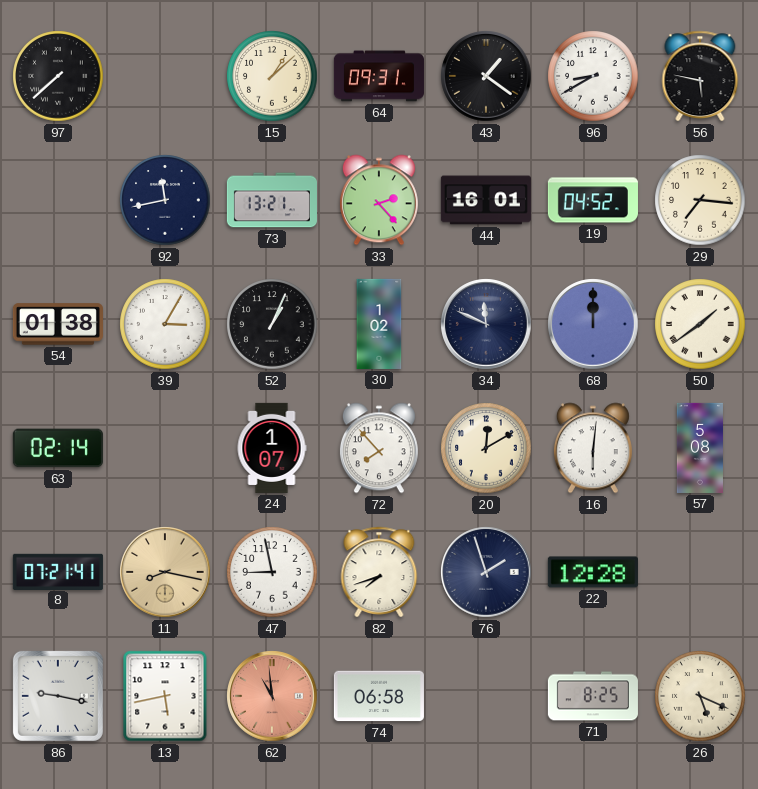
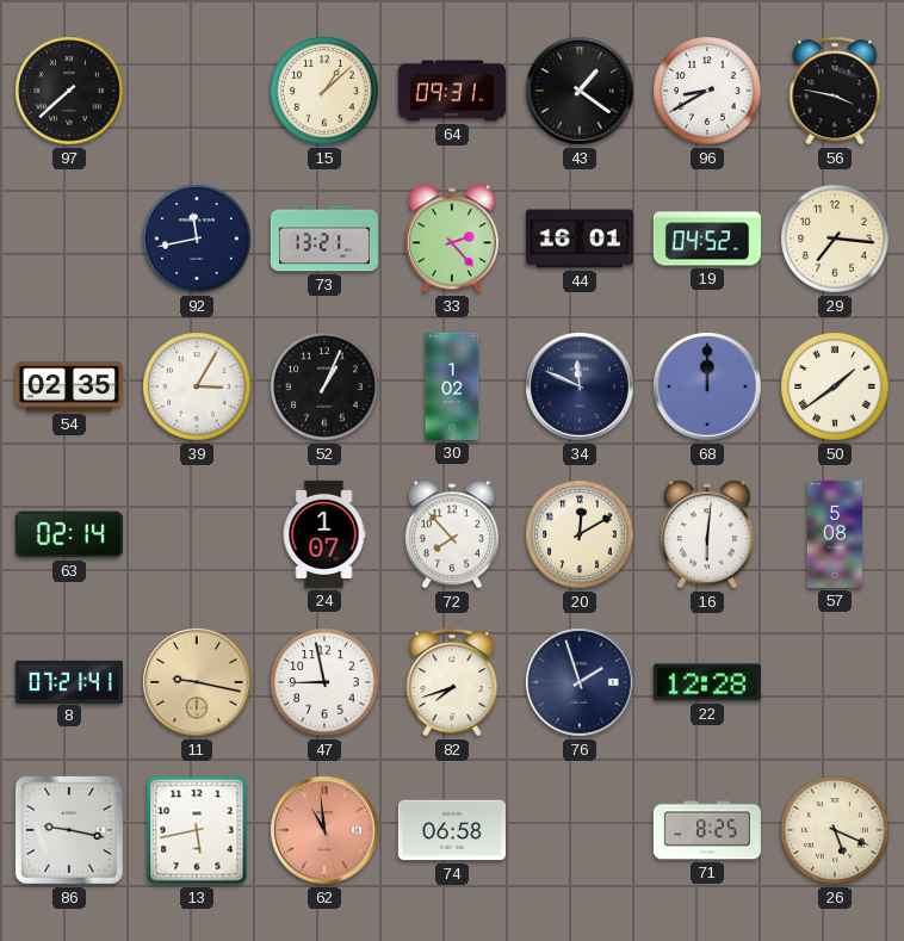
56: 5:47 -> 3:47
54: 01:38 -> 02:35
11: 8:17 -> 9:17
